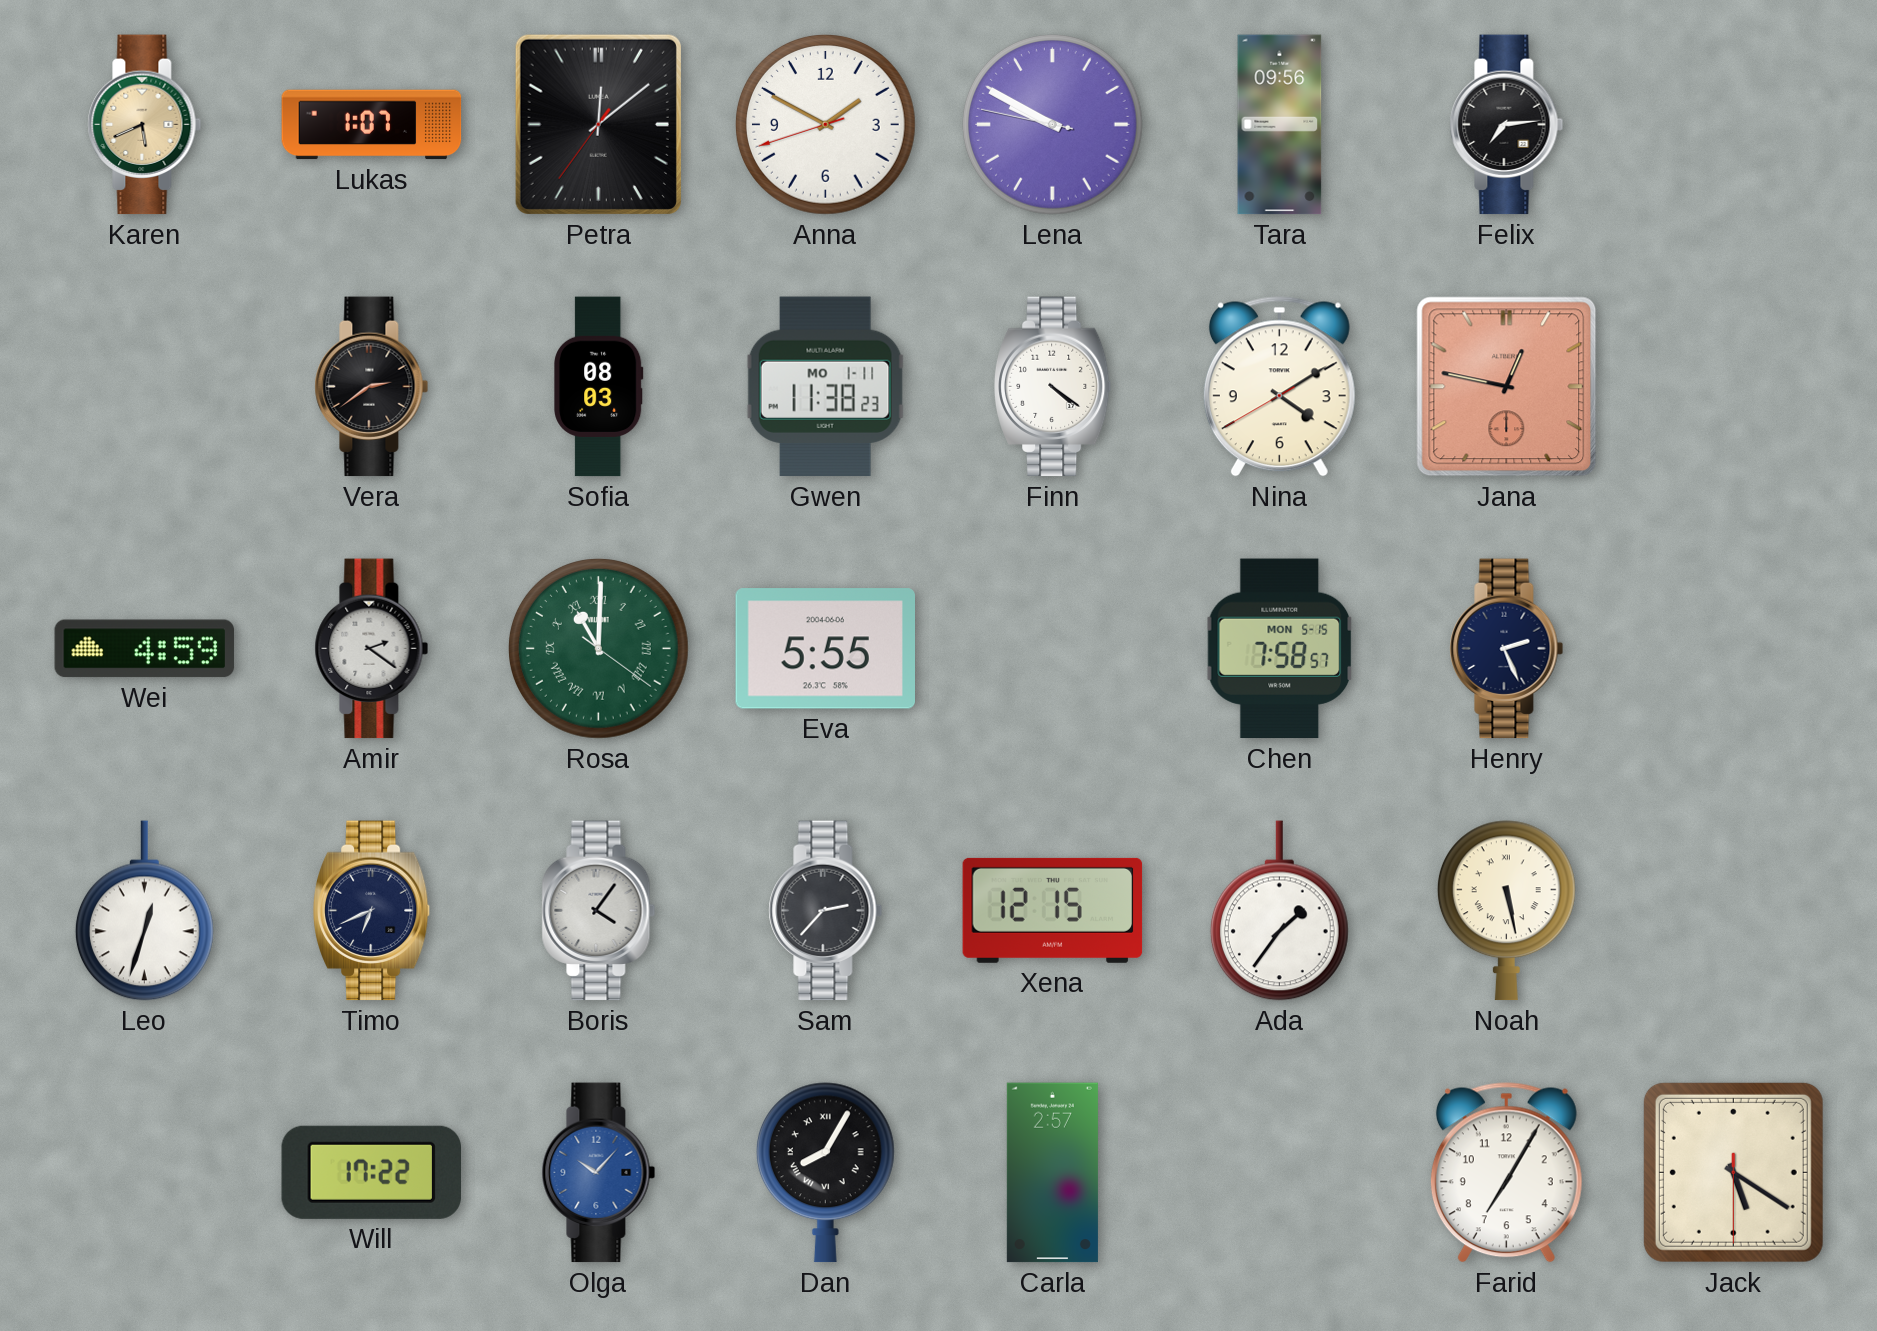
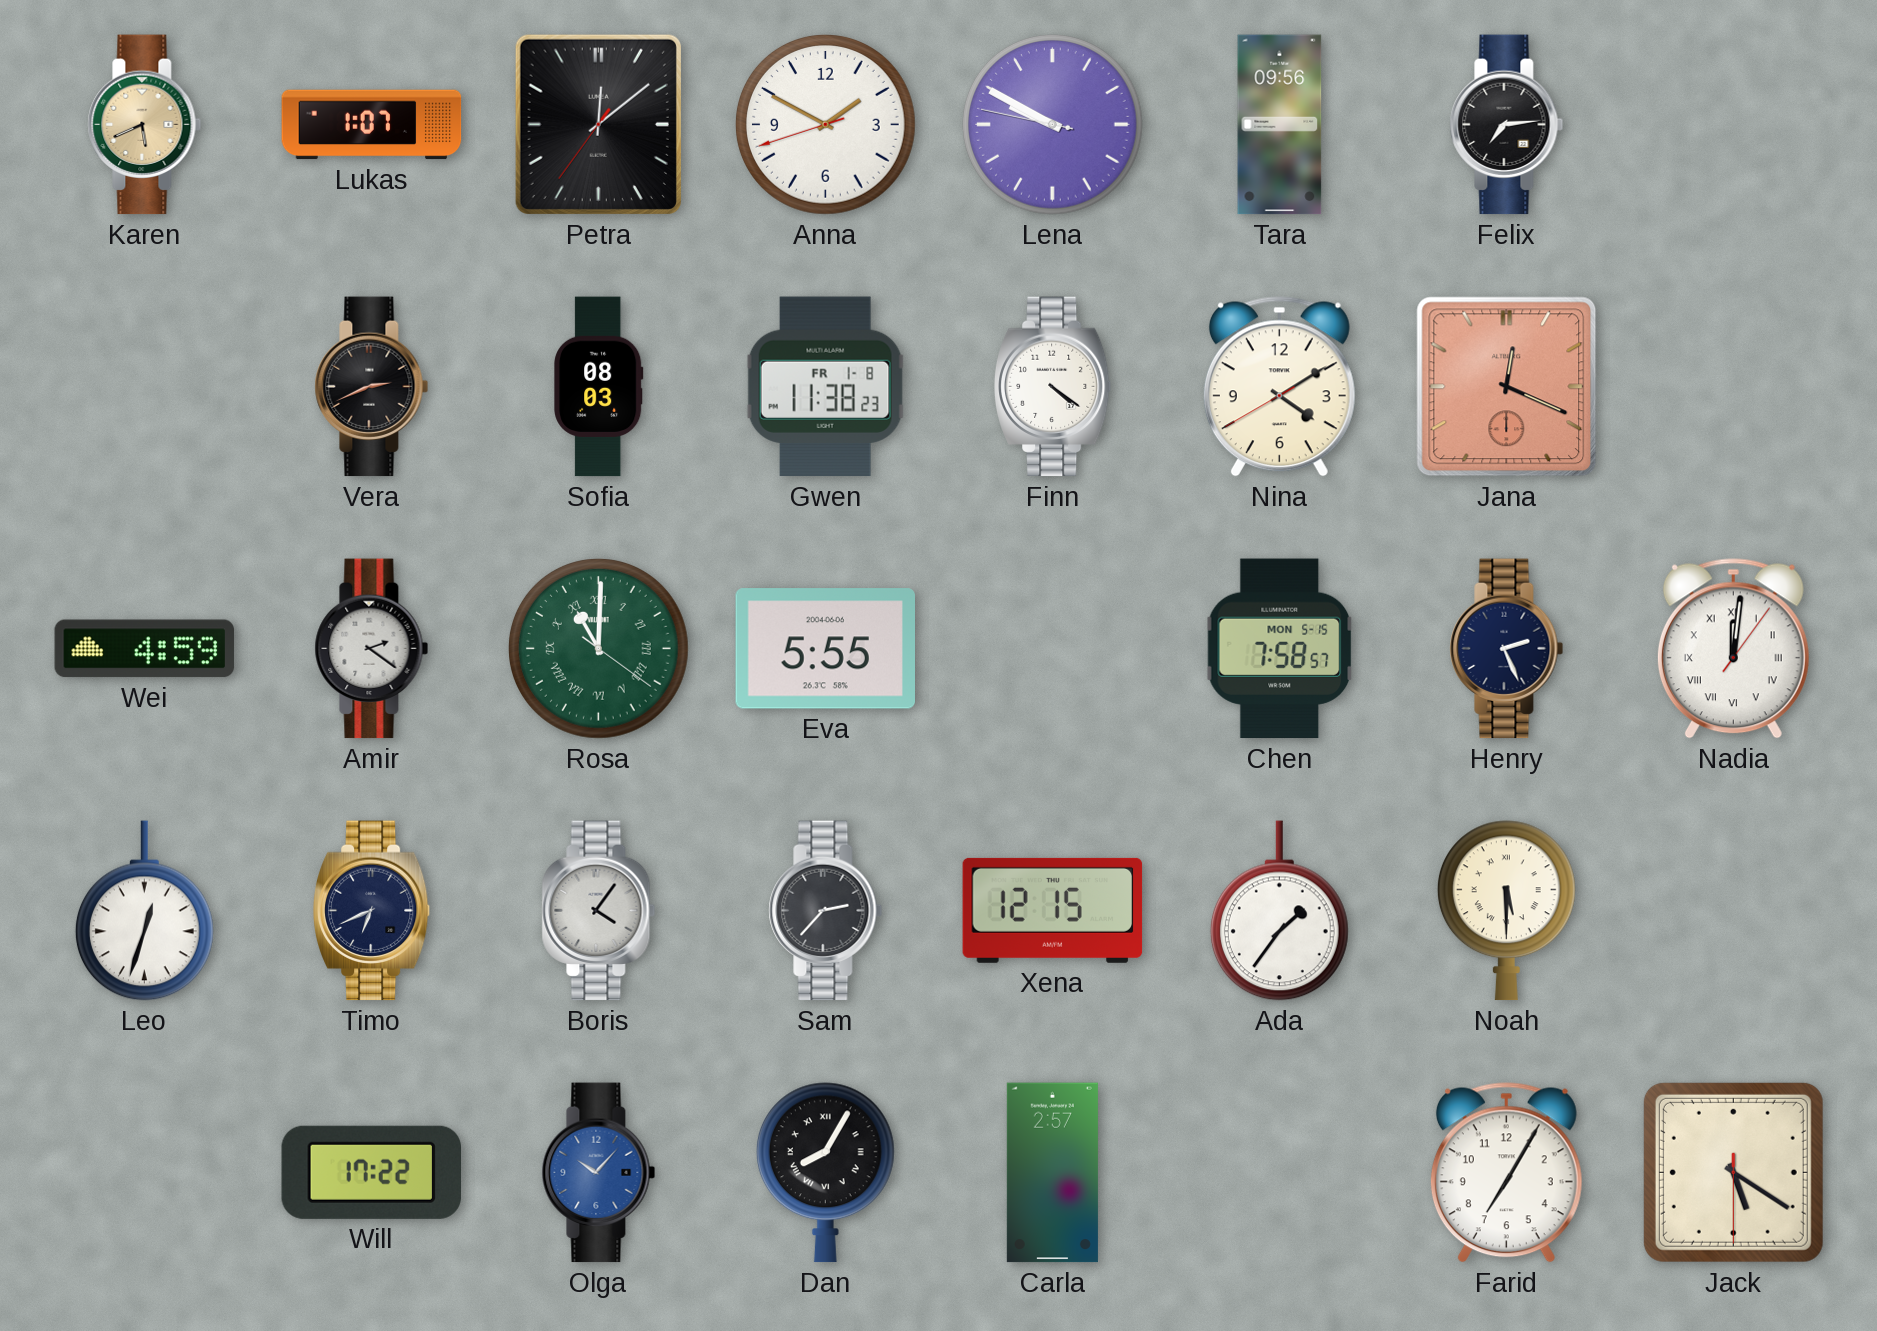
Vera: 2:39 -> 2:41
Gwen date: MO 1-11 -> FR 1-8
Jana: 12:47 -> 12:19
Nadia: none -> 12:01
Noah: 5:28 -> 5:30
